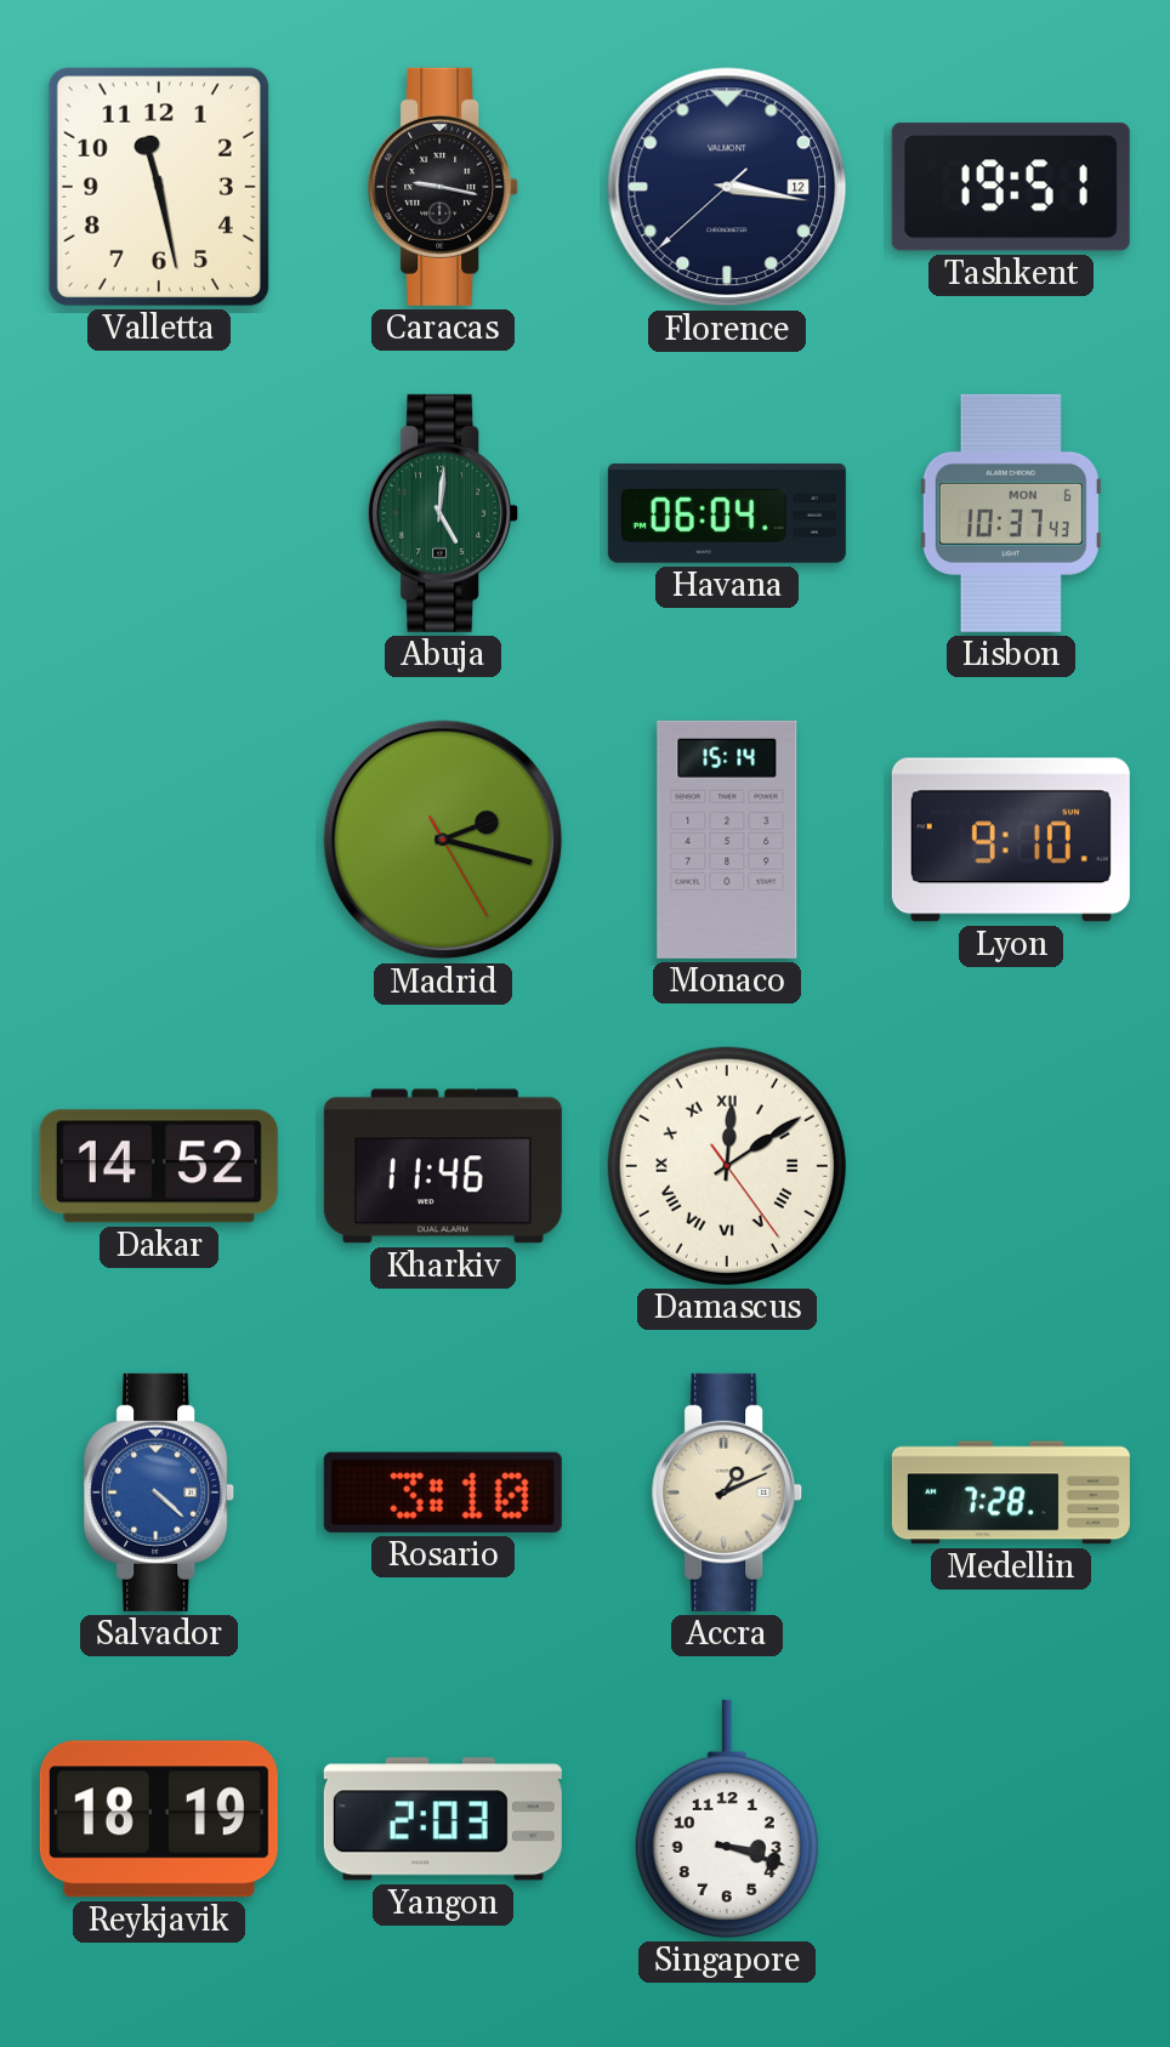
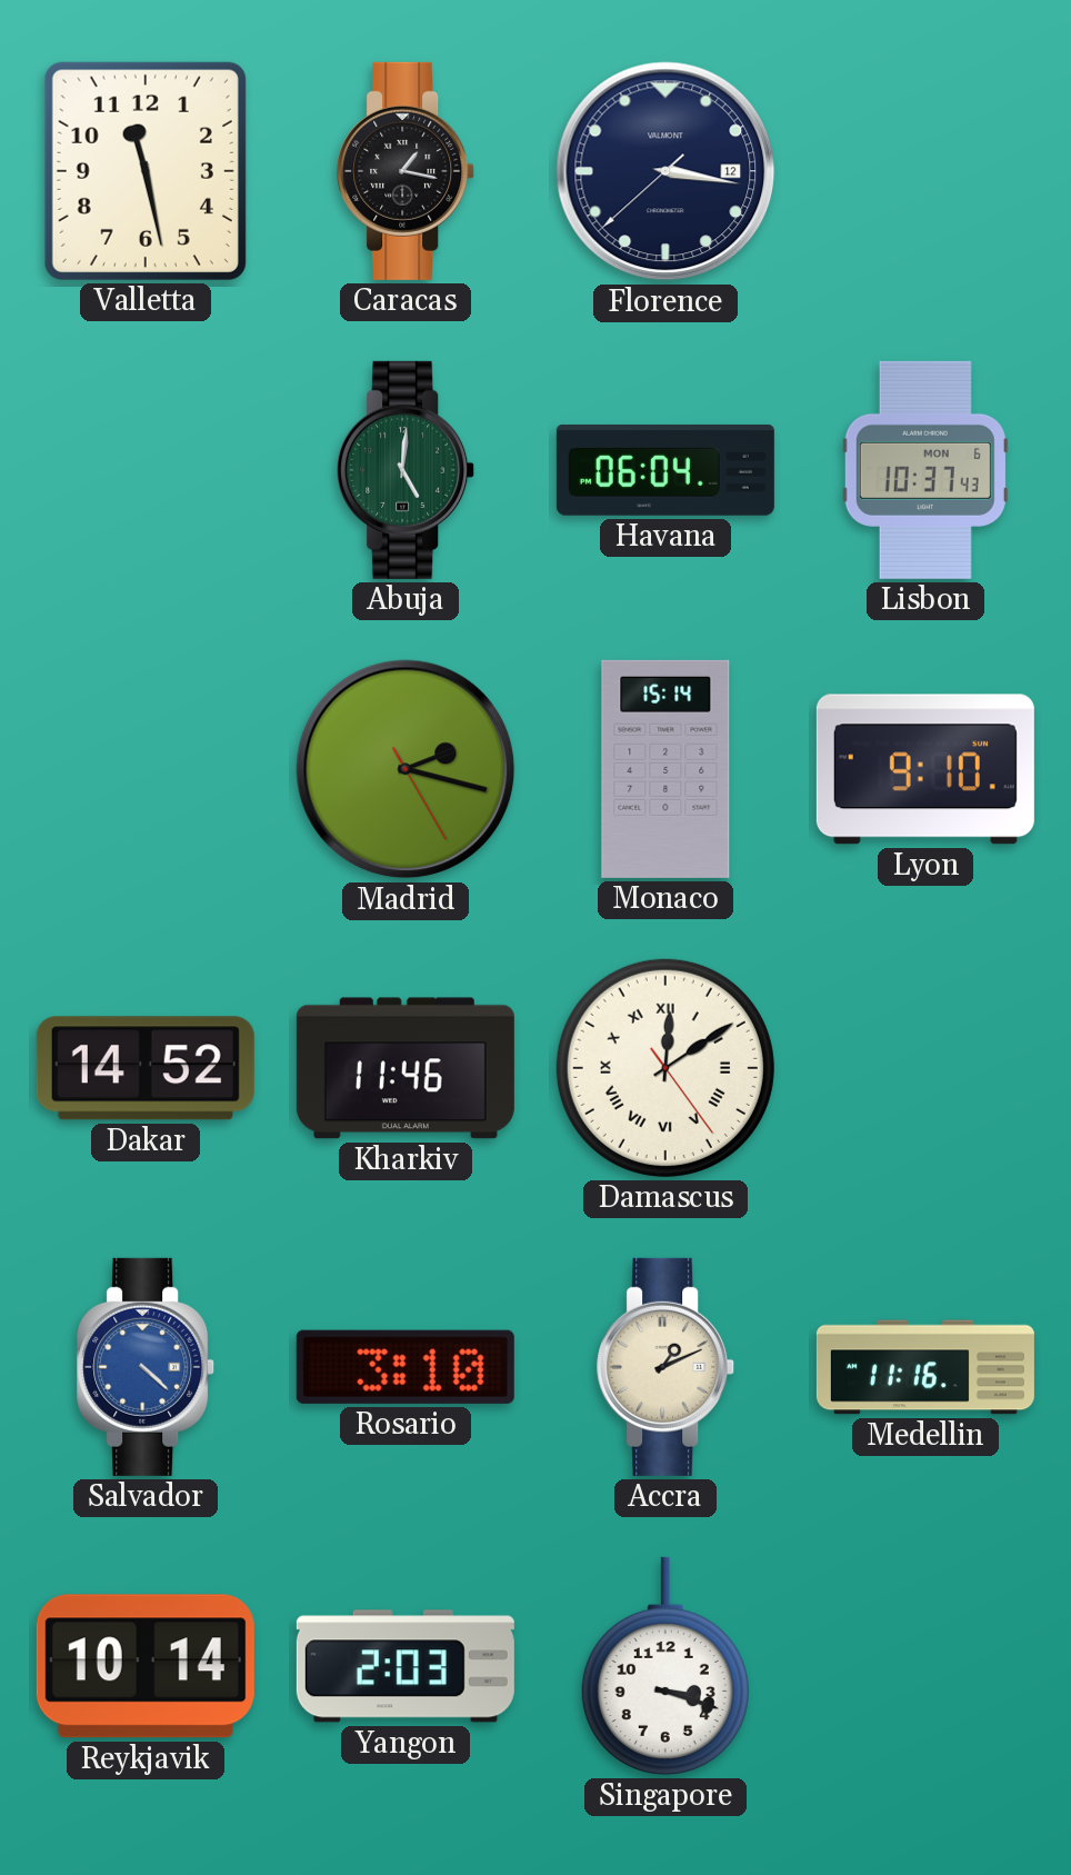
Caracas: 9:17 -> 1:17
Tashkent: 19:51 -> none
Medellin: 7:28 -> 11:16
Reykjavik: 18:19 -> 10:14
